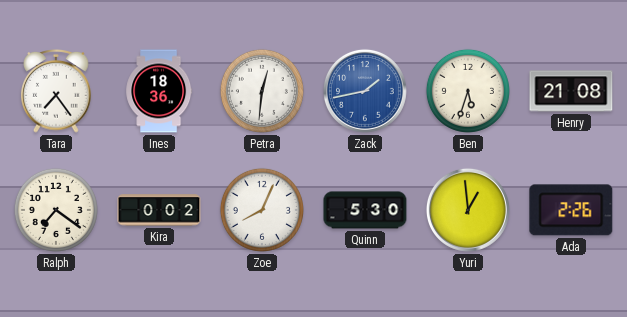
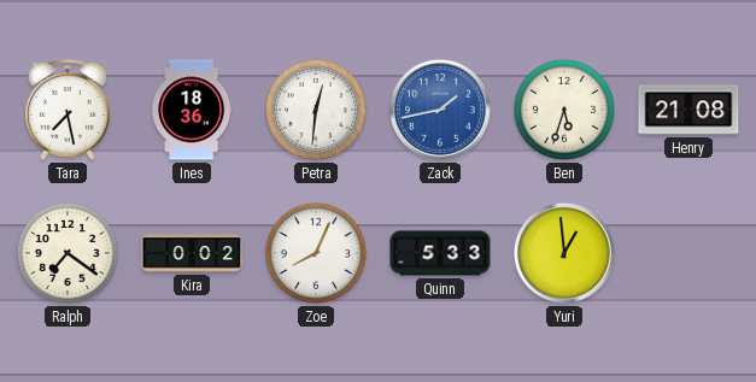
Tara: 7:24 -> 7:28
Quinn: 5:30 -> 5:33
Ada: 2:26 -> none
